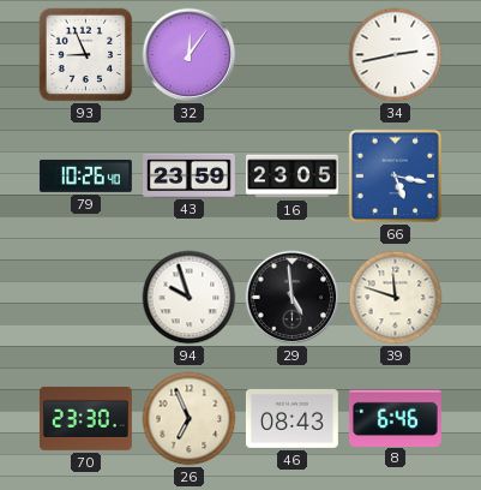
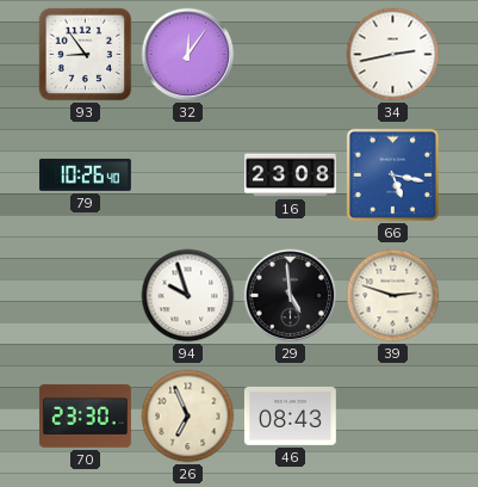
93: 8:56 -> 8:54
43: 23:59 -> none
16: 23:05 -> 23:08
39: 11:48 -> 2:48
8: 6:46 -> none
